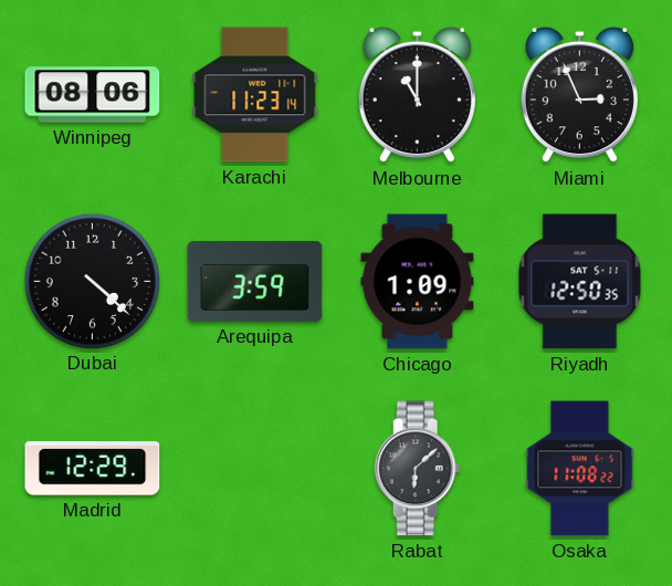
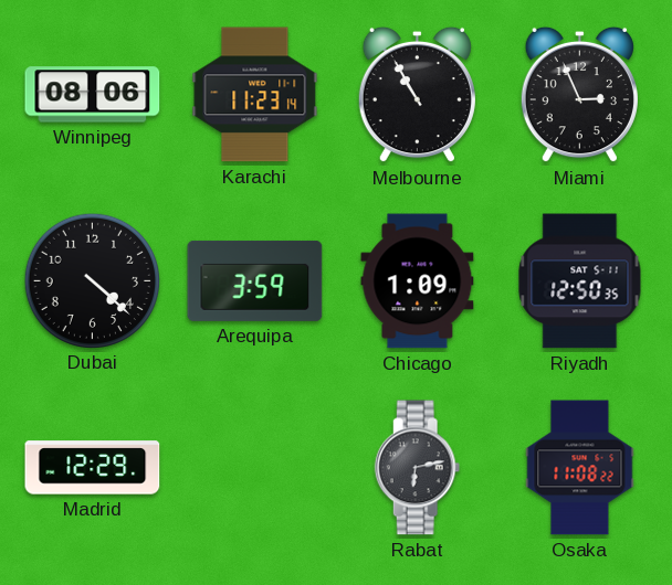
Melbourne: 11:00 -> 10:55
Rabat: 6:08 -> 6:13
